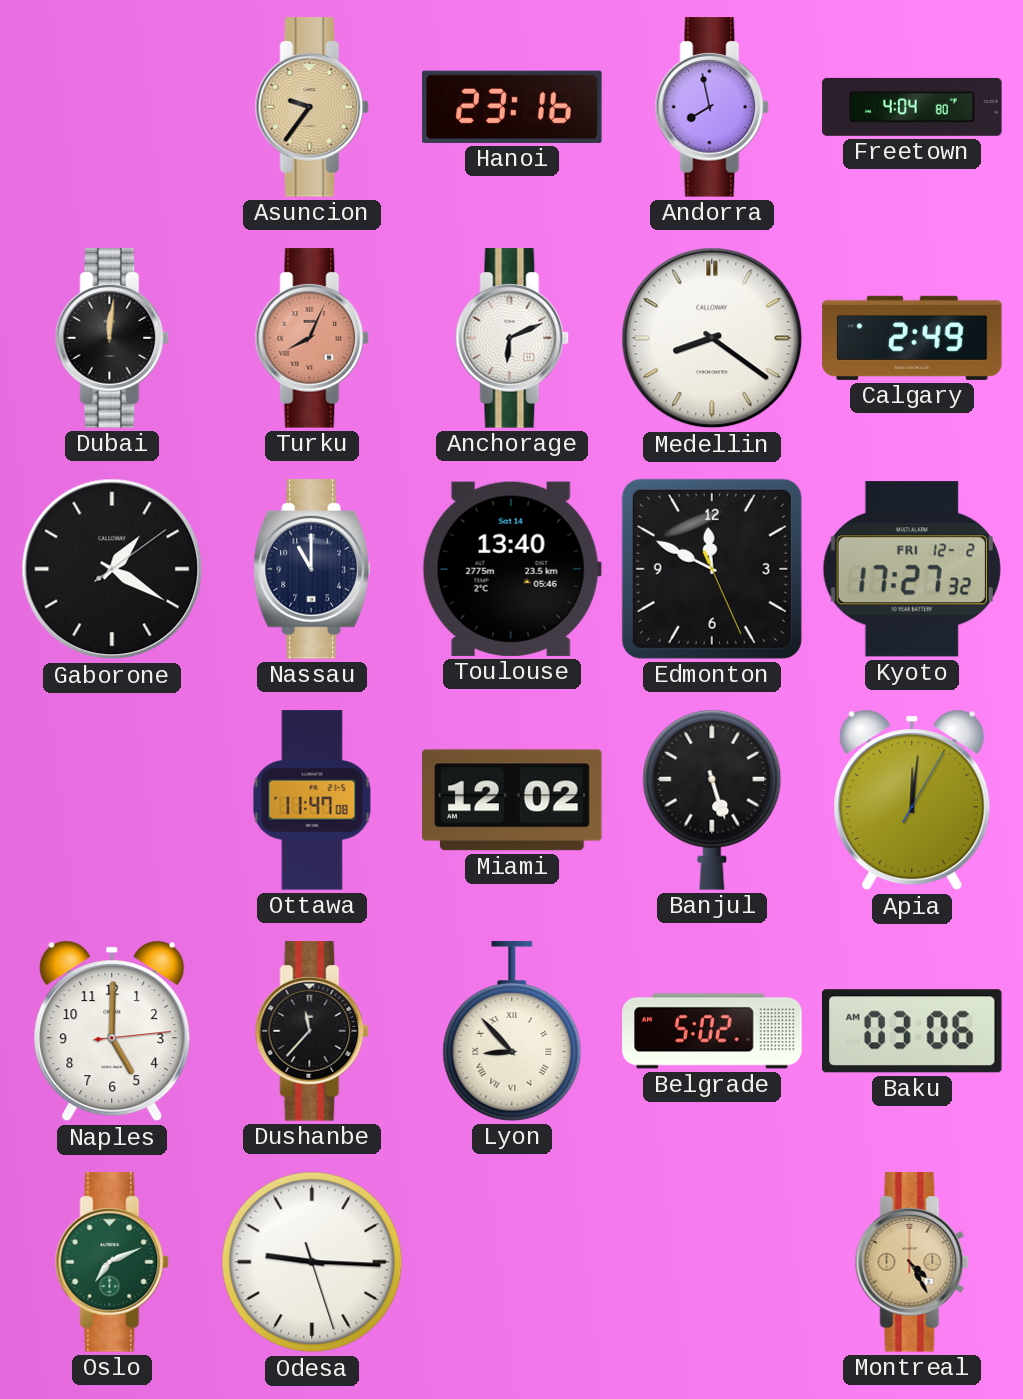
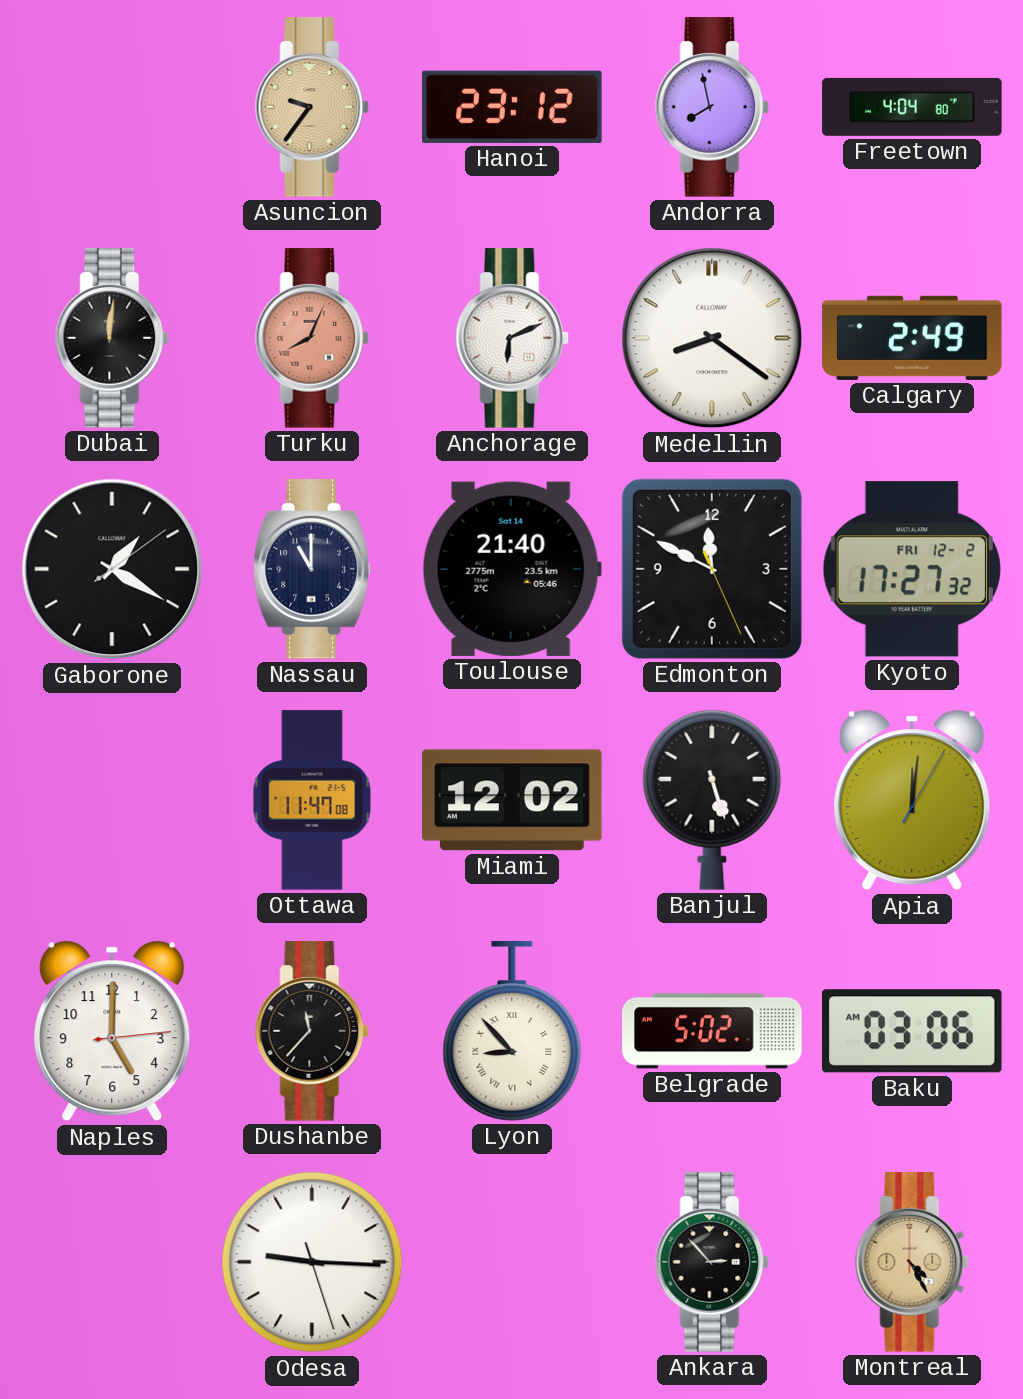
Hanoi: 23:16 -> 23:12
Toulouse: 13:40 -> 21:40
Oslo: 7:11 -> none
Ankara: none -> 2:53
